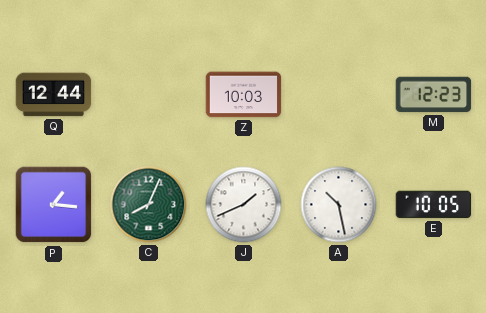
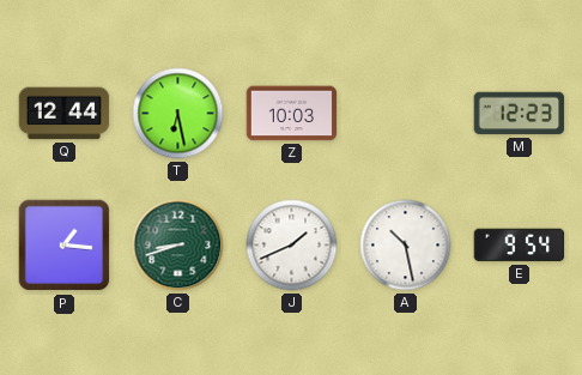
T: none -> 6:28
C: 8:04 -> 8:42
E: 10:05 -> 9:54
